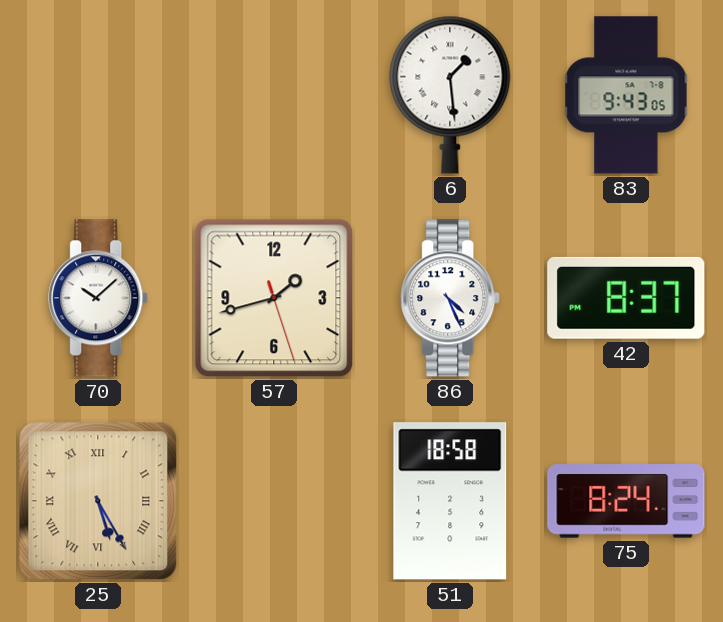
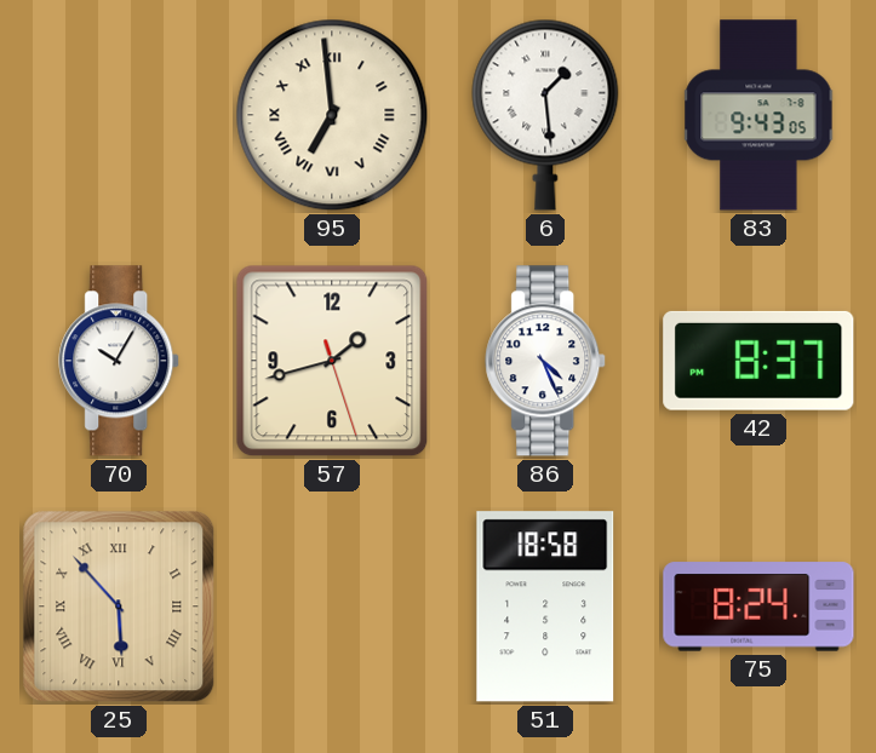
95: none -> 6:59
70: 10:08 -> 10:05
25: 5:25 -> 5:53
